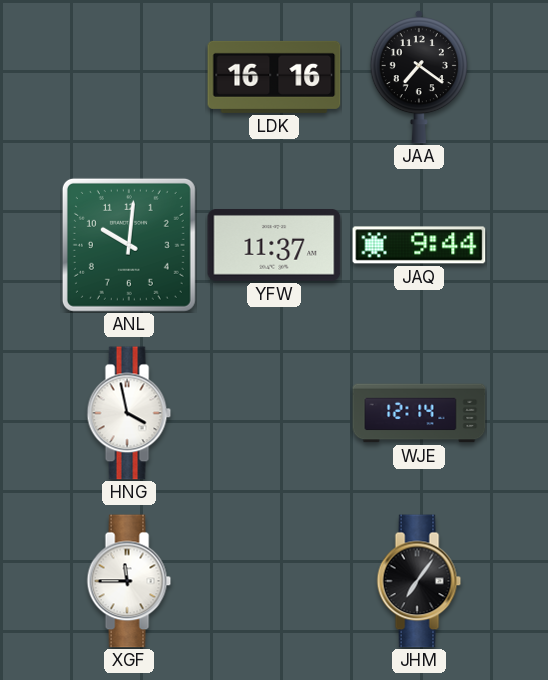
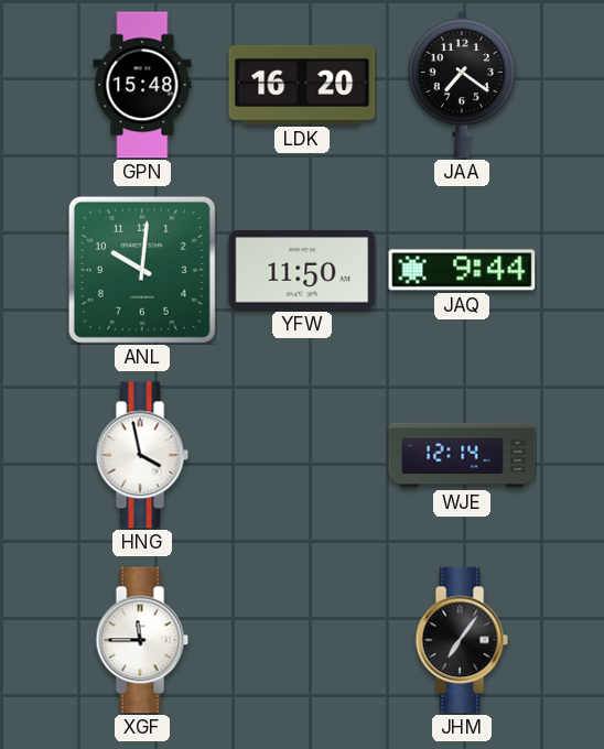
GPN: none -> 15:48
LDK: 16:16 -> 16:20
YFW: 11:37 -> 11:50
